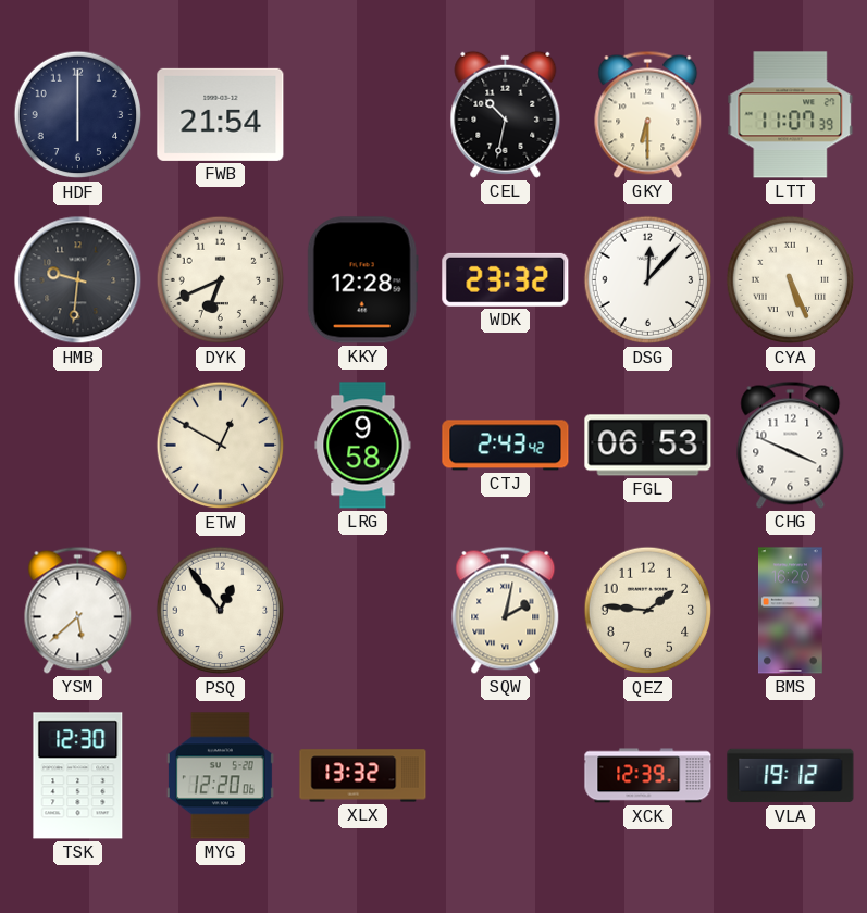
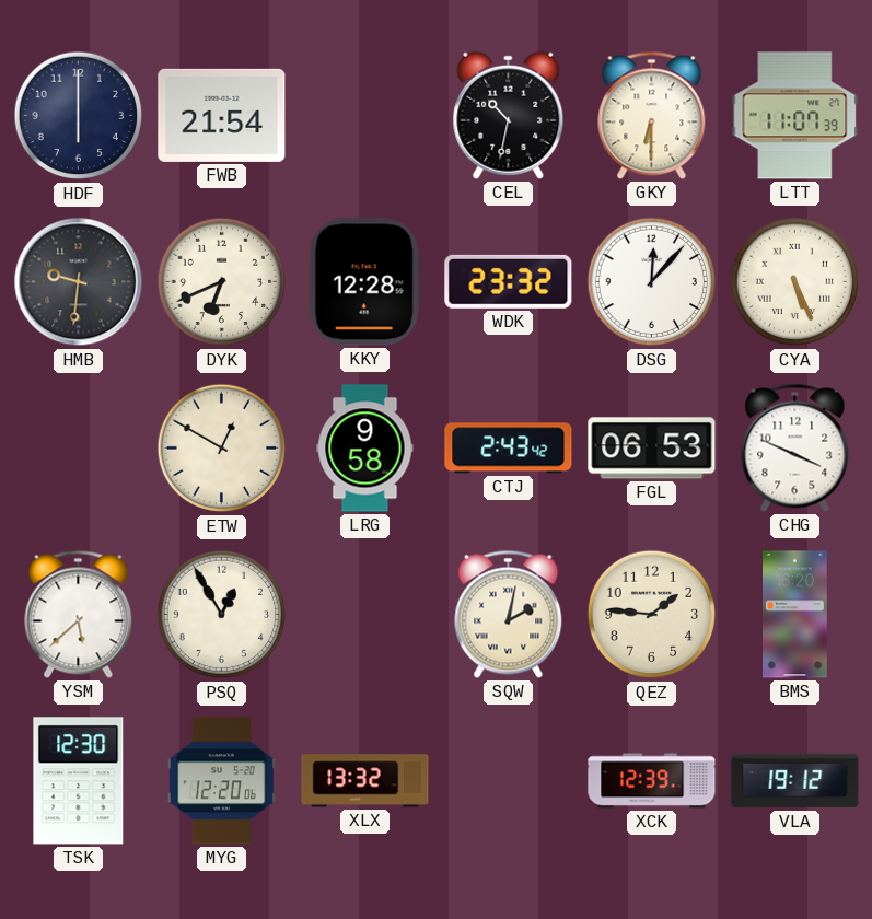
PSQ: 12:54 -> 12:55
